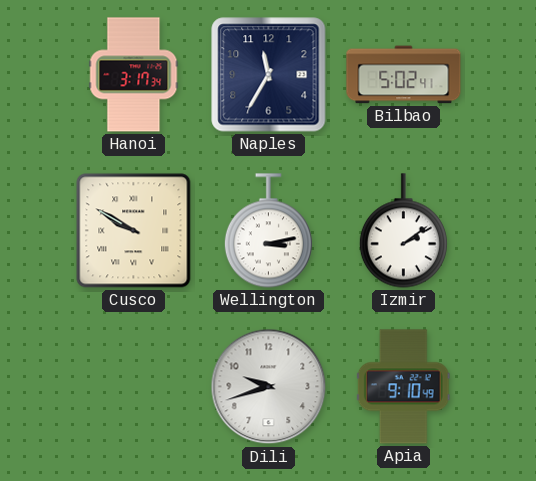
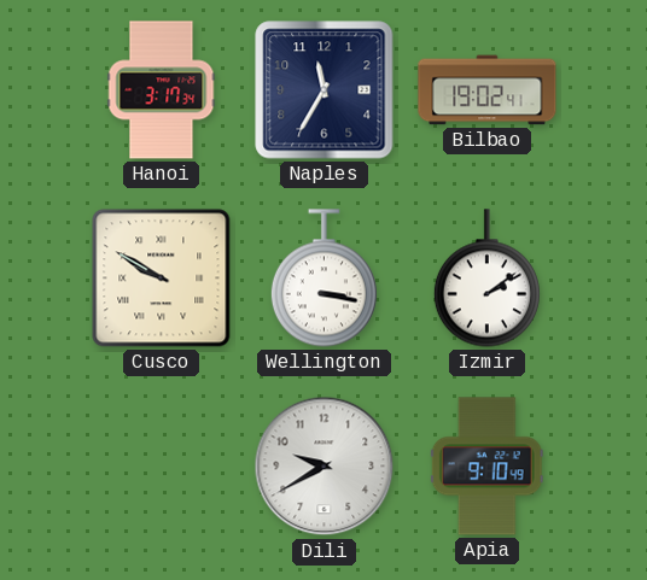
Bilbao: 5:02 -> 19:02
Wellington: 3:13 -> 3:17
Dili: 9:42 -> 9:40
